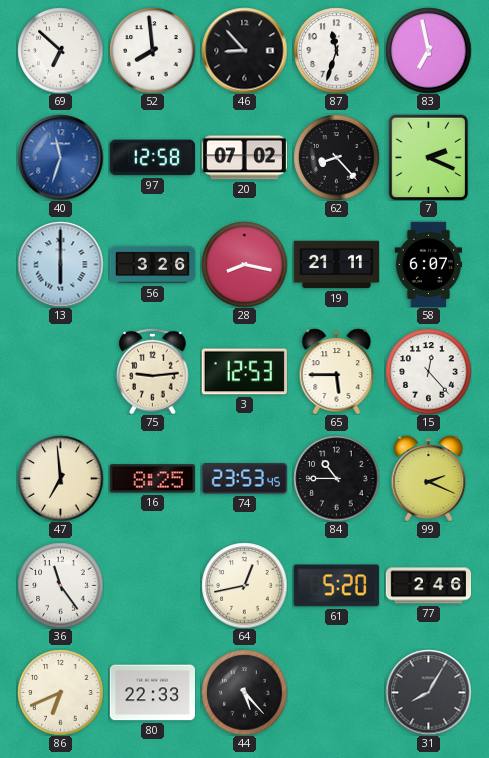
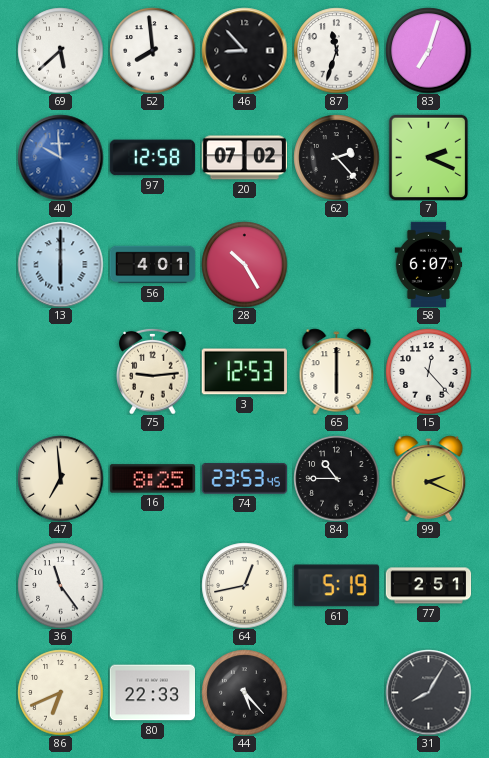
69: 6:52 -> 5:38
83: 6:58 -> 7:03
40: 11:33 -> 9:59
62: 8:23 -> 2:23
56: 3:26 -> 4:01
28: 8:17 -> 10:25
19: 21:11 -> none
65: 5:45 -> 6:00
61: 5:20 -> 5:19
77: 2:46 -> 2:51
